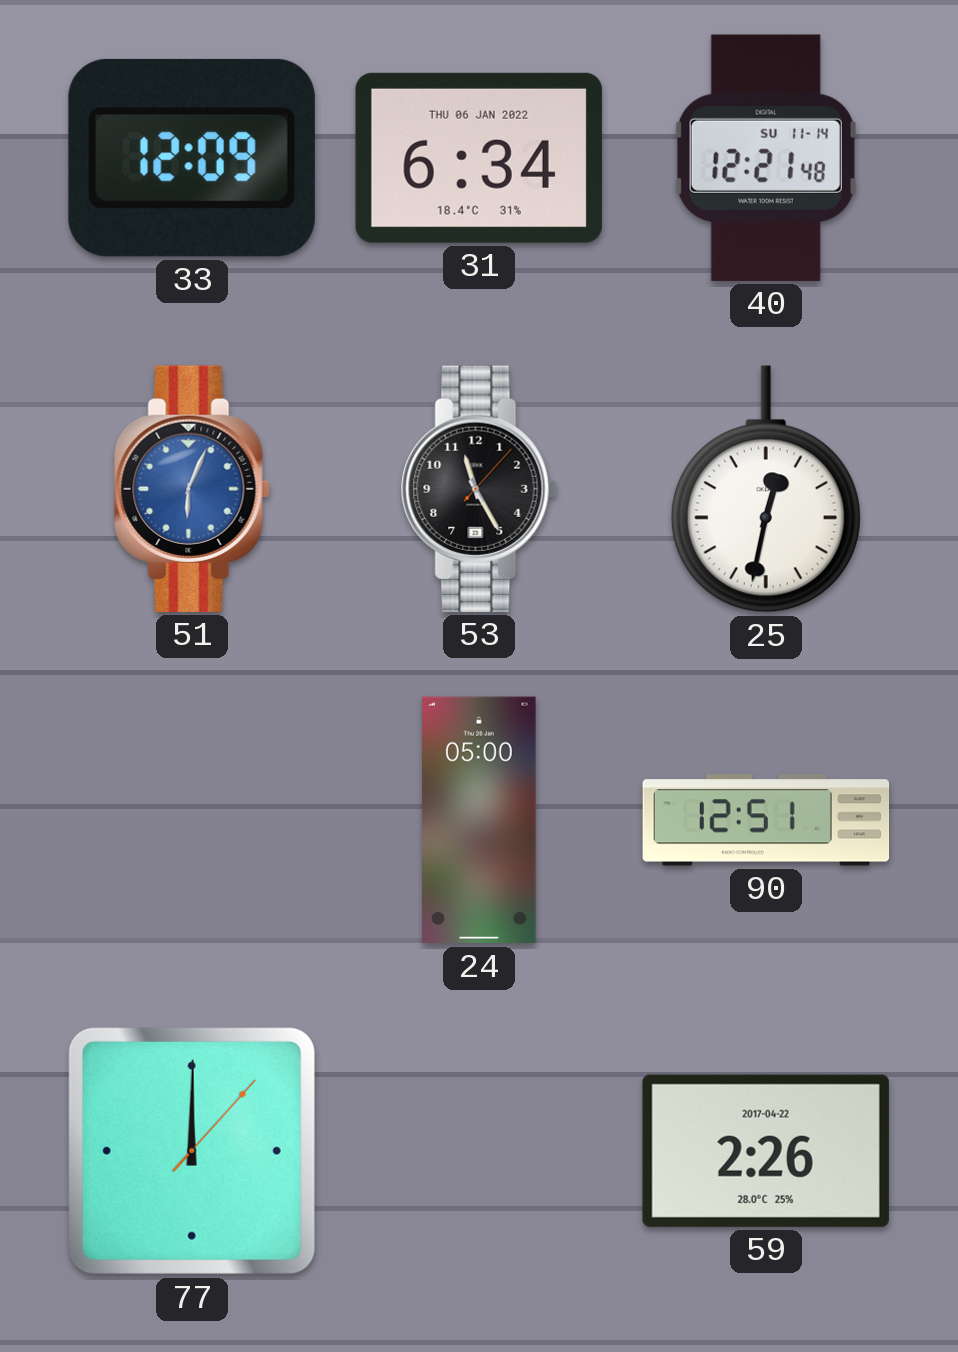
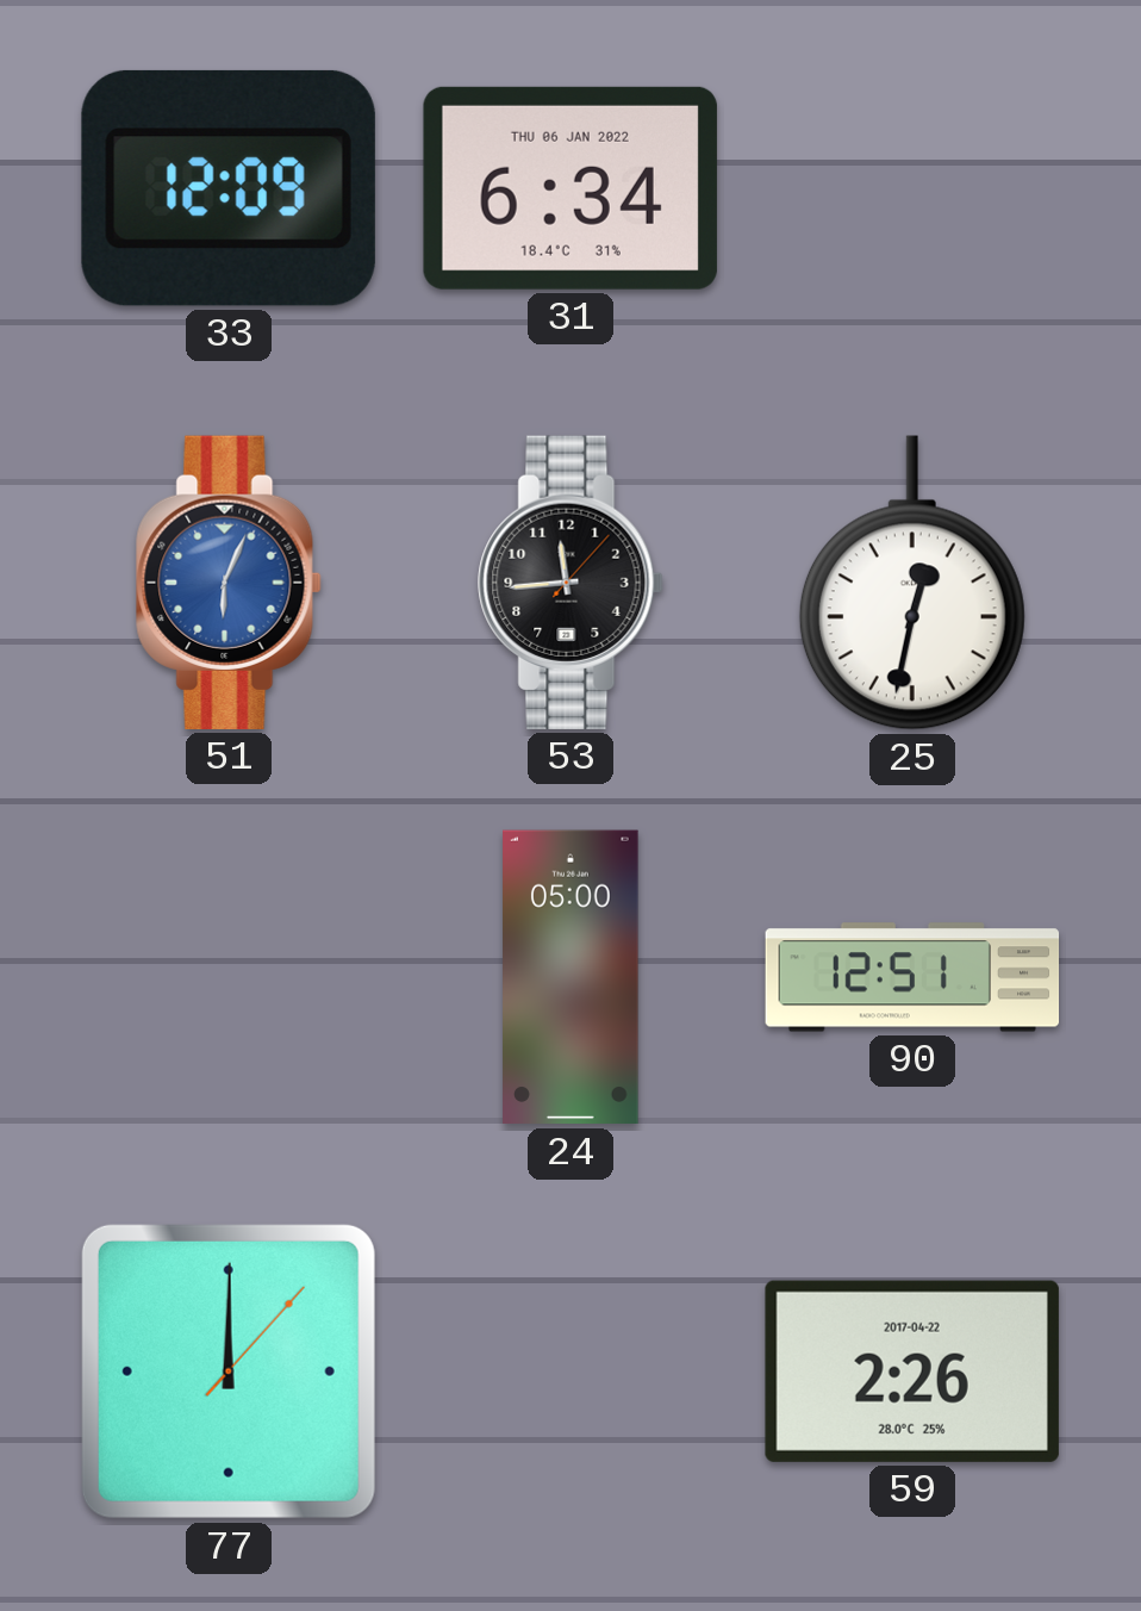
40: 12:21 -> none
53: 11:25 -> 11:44
